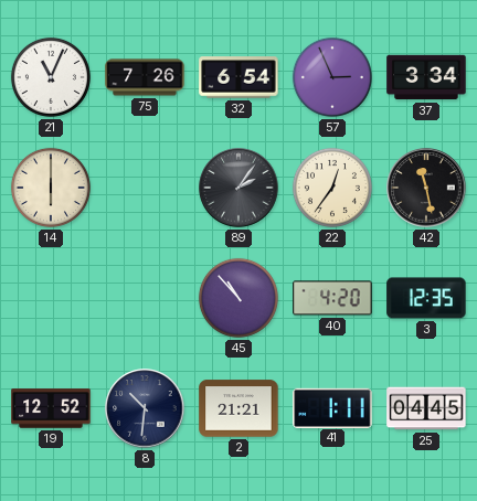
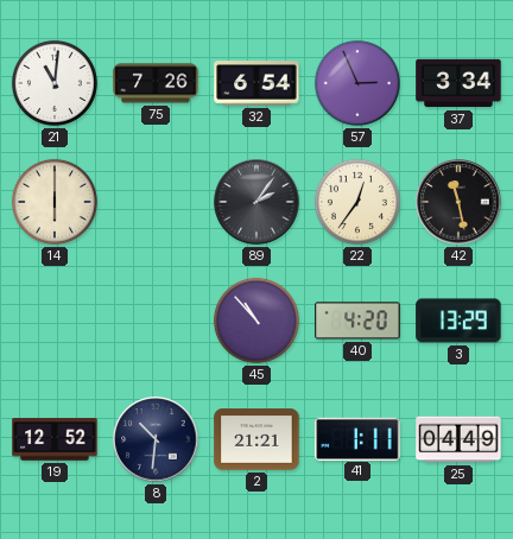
21: 11:04 -> 11:01
3: 12:35 -> 13:29
25: 04:45 -> 04:49
